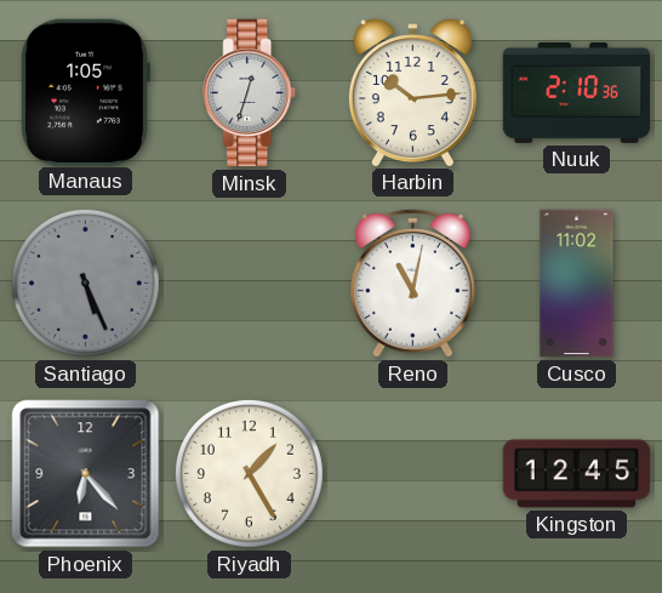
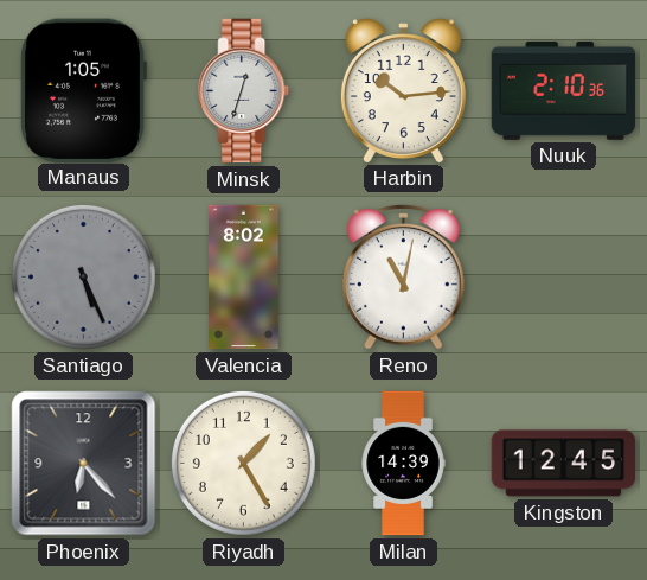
Valencia: none -> 8:02
Cusco: 11:02 -> none
Milan: none -> 14:39
